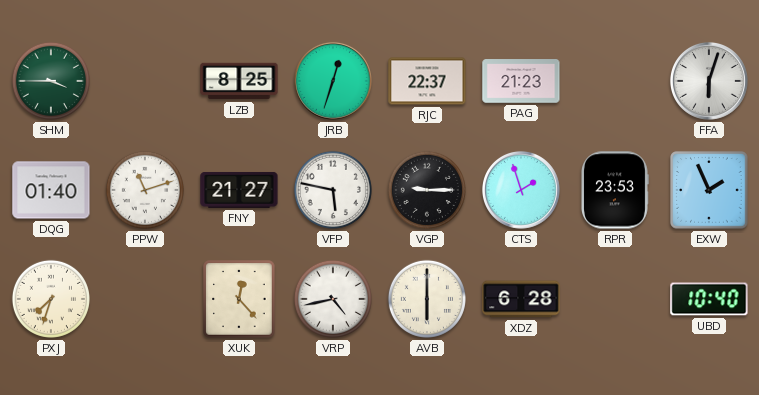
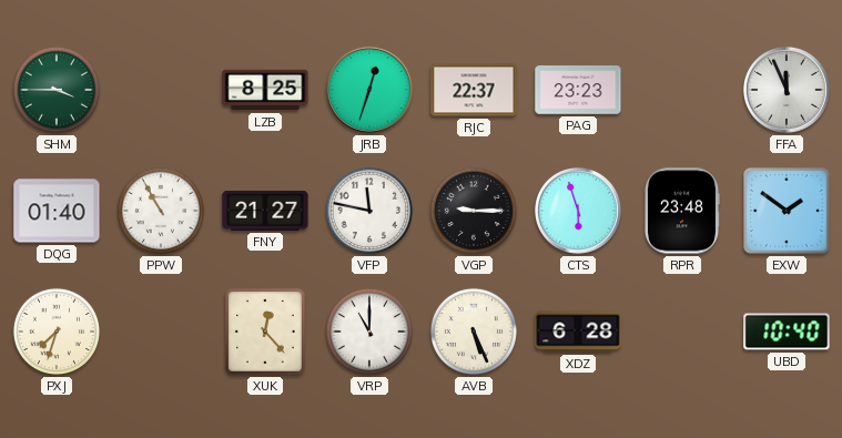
PAG: 21:23 -> 23:23
FFA: 6:03 -> 11:56
PPW: 11:12 -> 10:55
VFP: 5:47 -> 11:47
CTS: 1:57 -> 5:57
RPR: 23:53 -> 23:48
EXW: 1:56 -> 1:51
VRP: 4:43 -> 11:00
AVB: 6:00 -> 5:26
